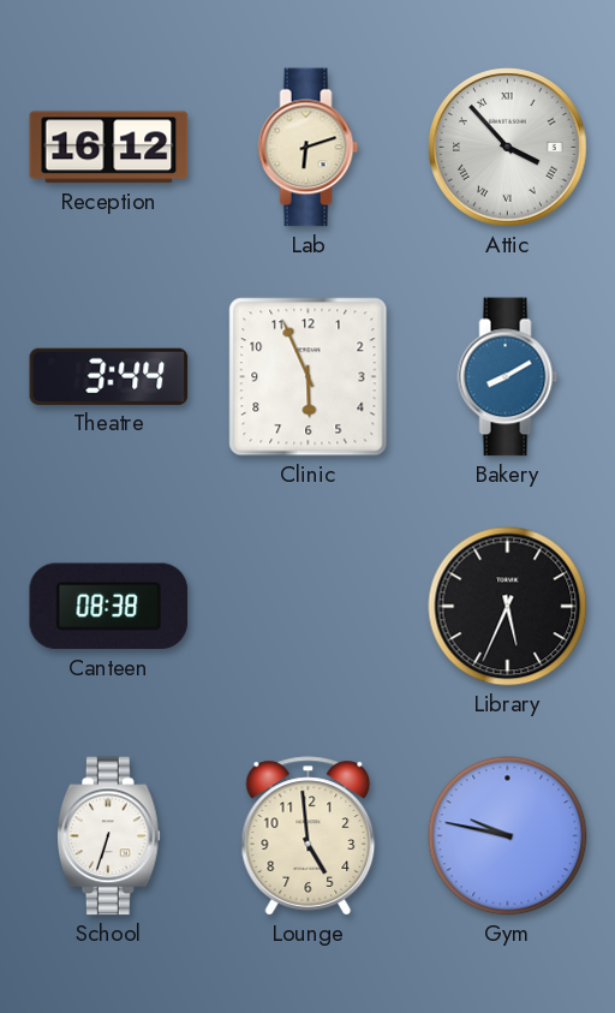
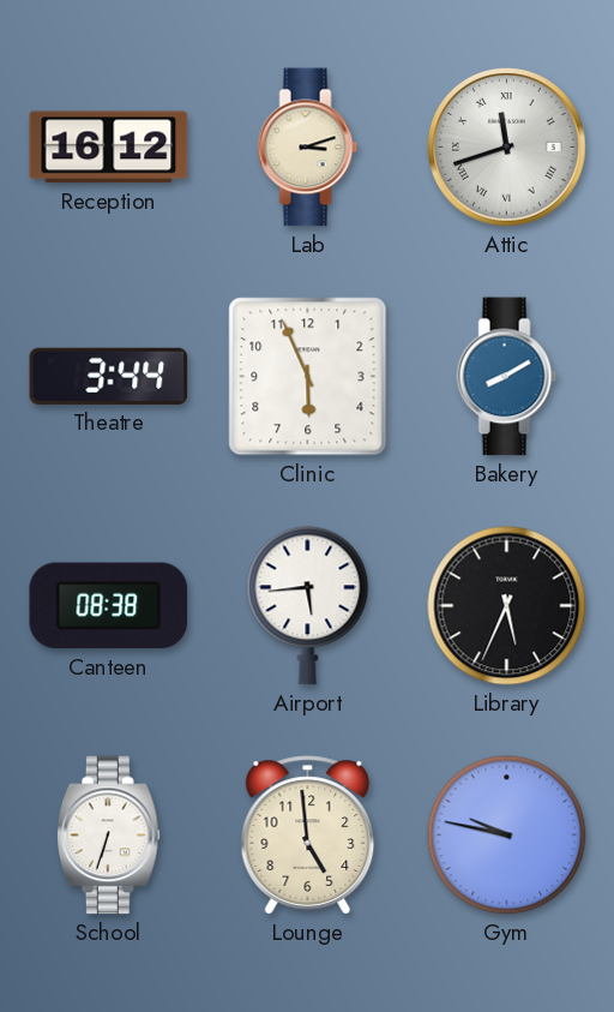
Lab: 6:12 -> 3:12
Attic: 3:53 -> 11:42
Airport: none -> 5:44
